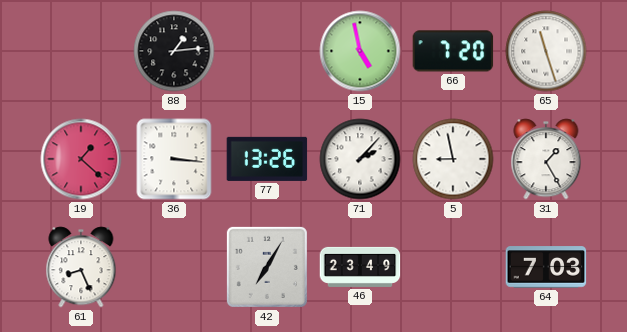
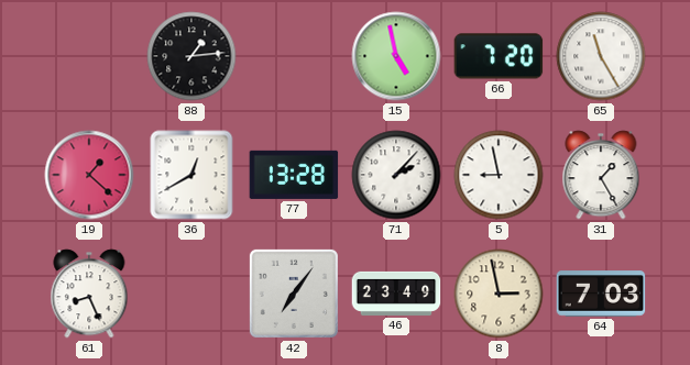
65: 11:27 -> 11:25
36: 3:16 -> 12:40
77: 13:26 -> 13:28
42: 7:05 -> 7:06
8: none -> 2:58
